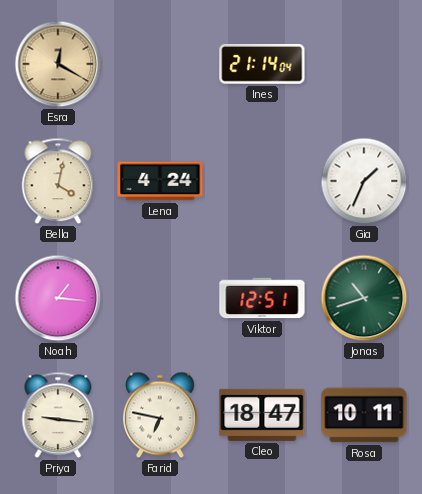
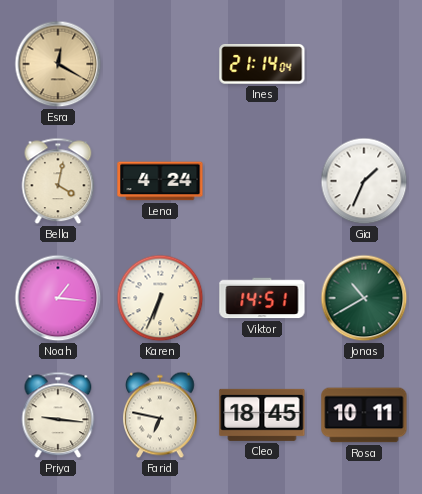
Karen: none -> 6:34
Viktor: 12:51 -> 14:51
Jonas: 10:42 -> 10:40
Cleo: 18:47 -> 18:45
